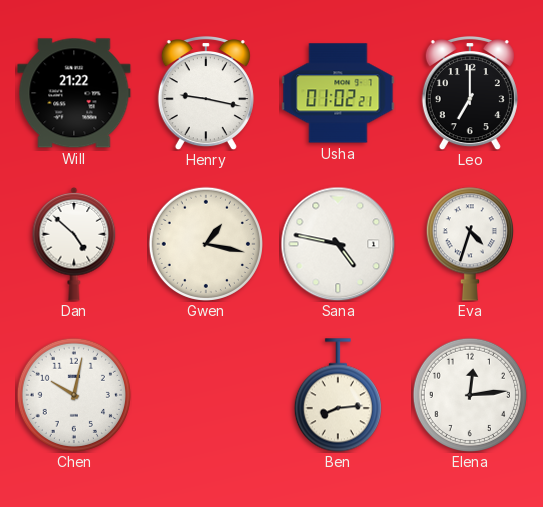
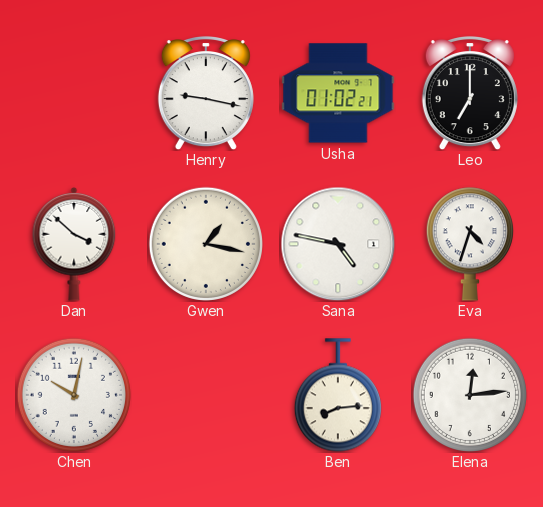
Will: 21:22 -> none
Dan: 4:52 -> 3:52
